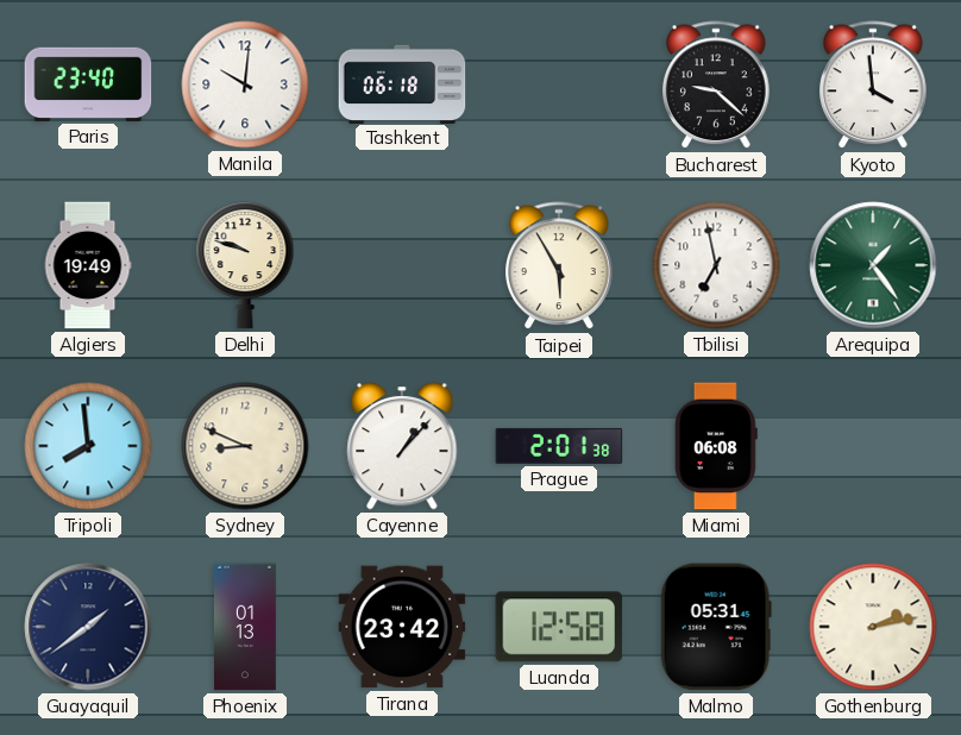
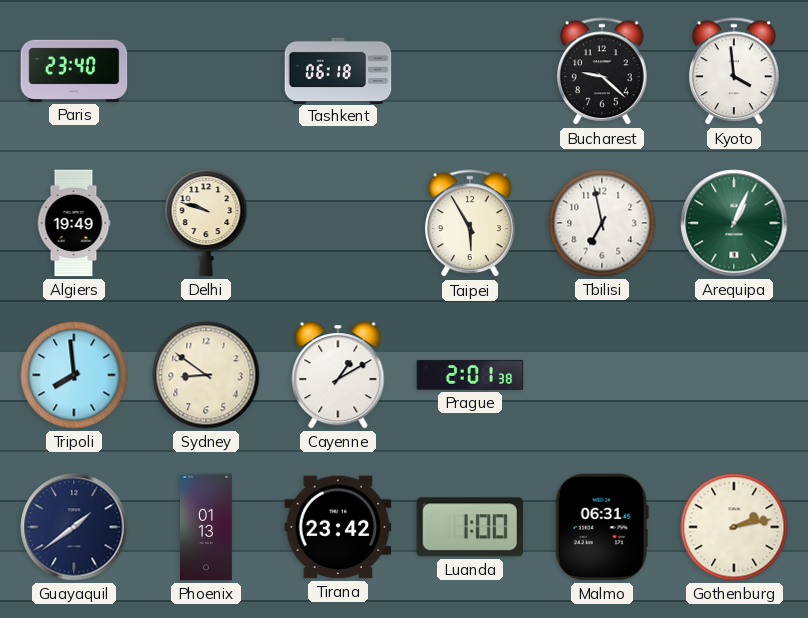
Manila: 10:01 -> none
Arequipa: 1:24 -> 1:04
Sydney: 8:49 -> 8:51
Cayenne: 1:07 -> 1:10
Miami: 06:08 -> none
Luanda: 12:58 -> 1:00
Malmo: 05:31 -> 06:31
